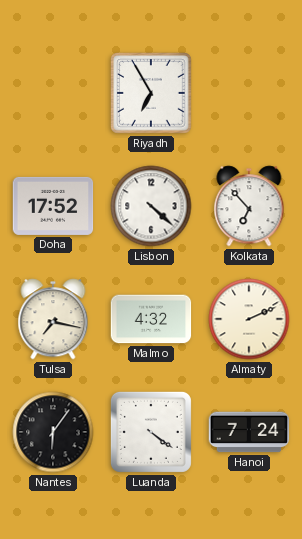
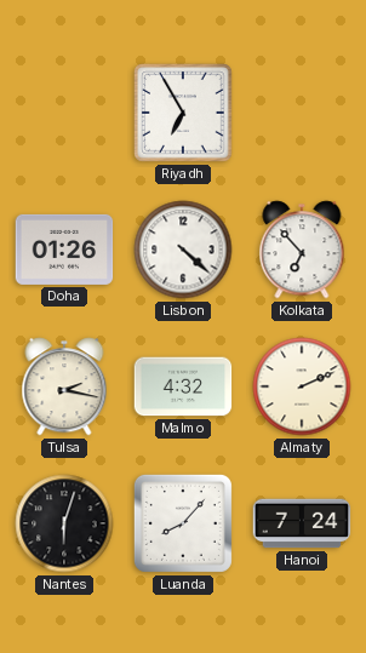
Doha: 17:52 -> 01:26
Tulsa: 7:17 -> 2:17
Nantes: 6:06 -> 6:03
Luanda: 4:21 -> 8:07
